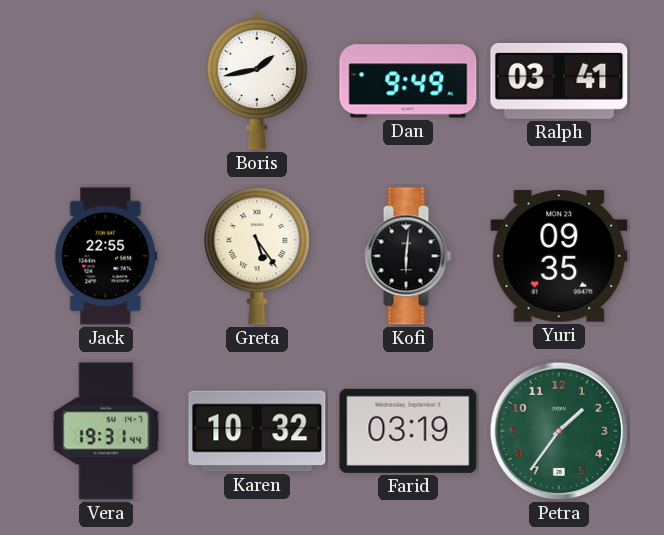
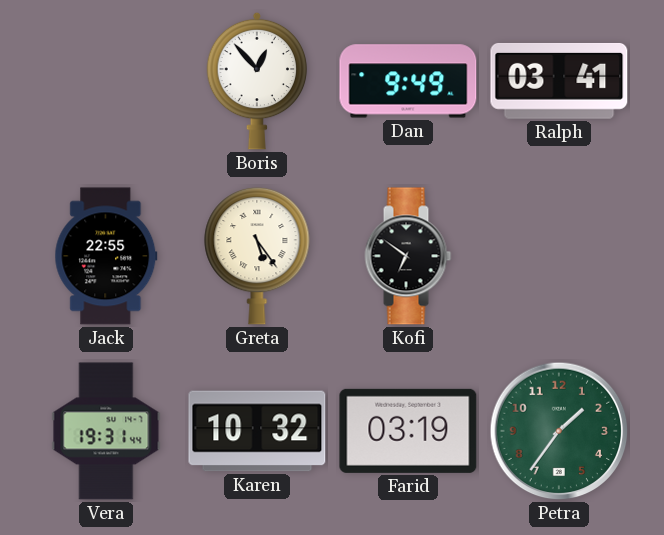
Boris: 1:43 -> 12:53
Kofi: 6:01 -> 6:51
Yuri: 09:35 -> none
